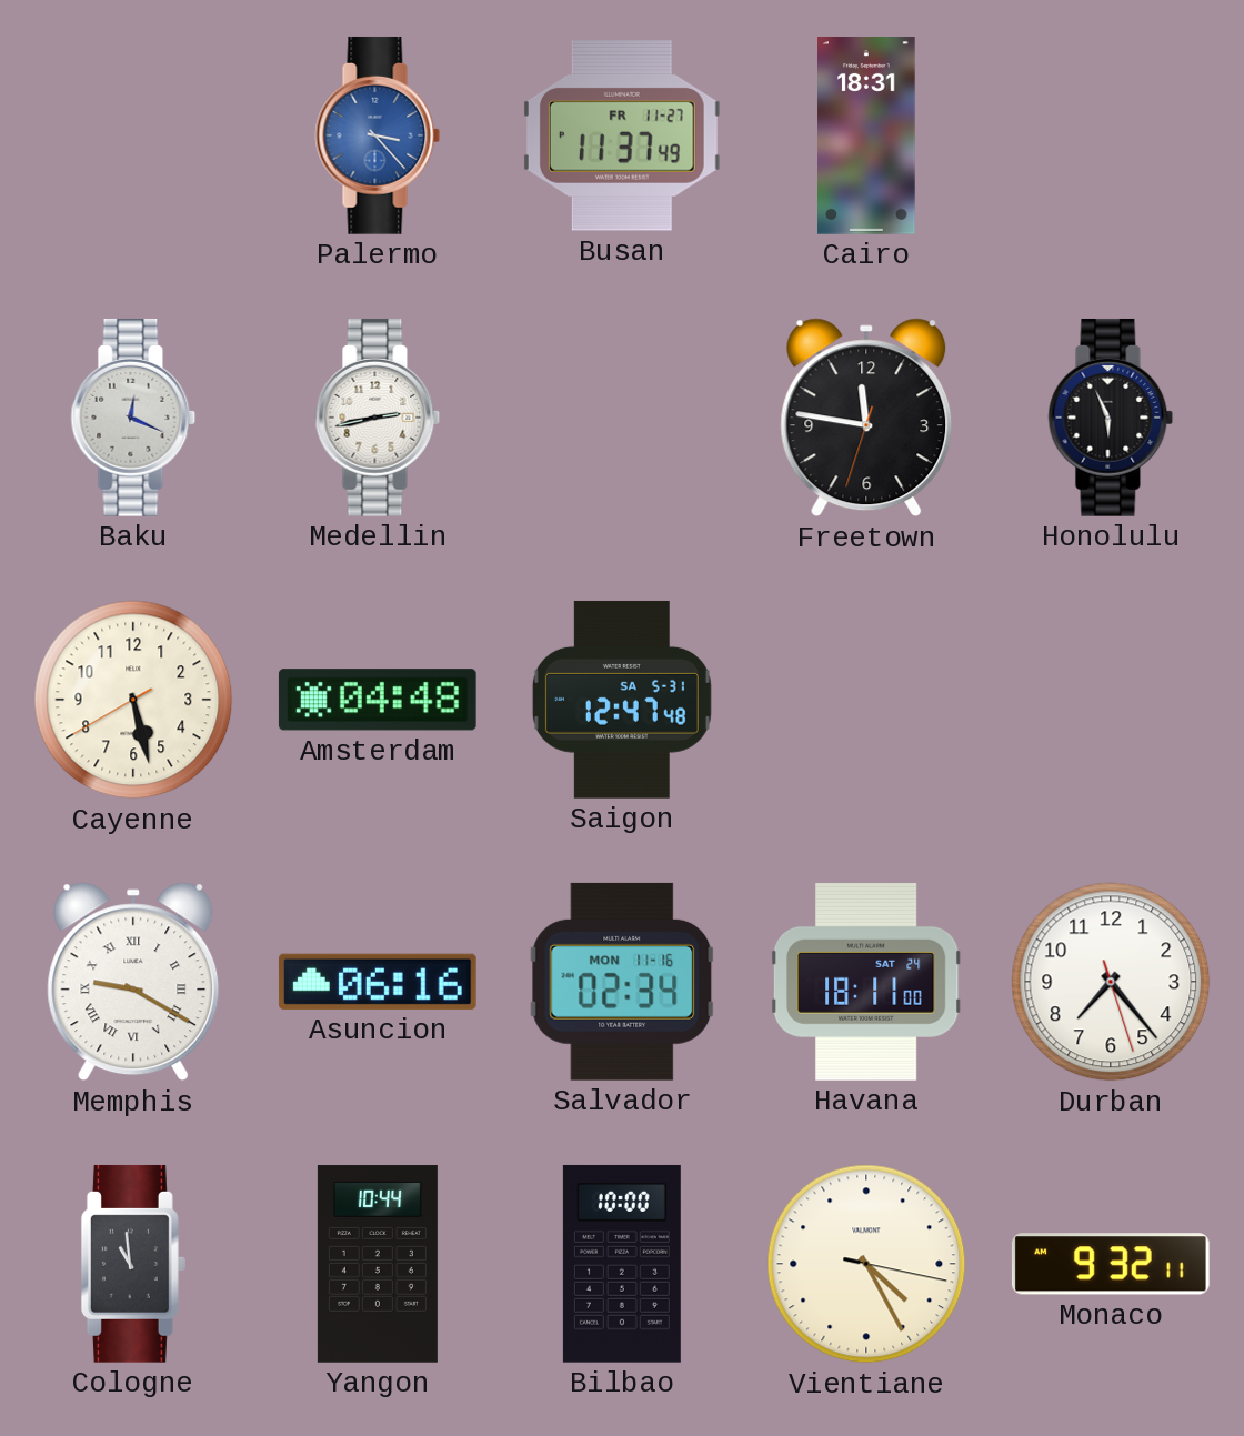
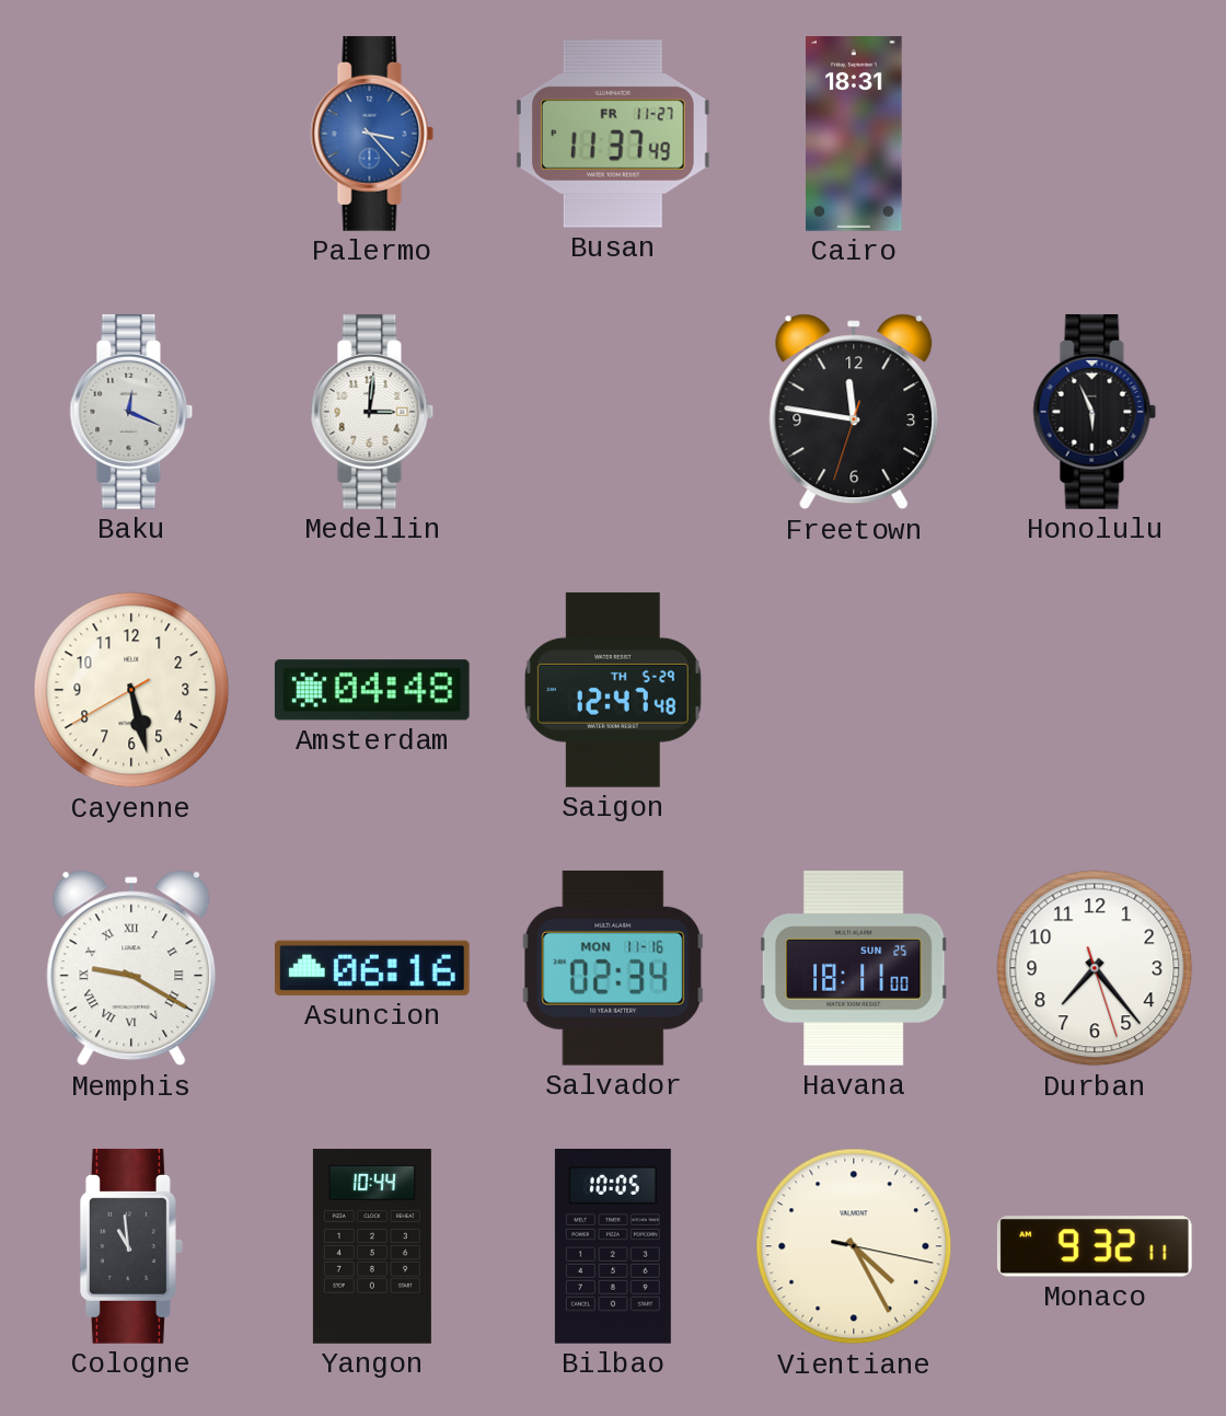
Medellin: 2:43 -> 3:01
Saigon date: SA 5-31 -> TH 5-29
Havana date: SAT 24 -> SUN 25
Bilbao: 10:00 -> 10:05
